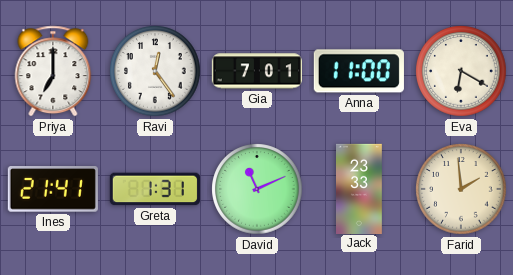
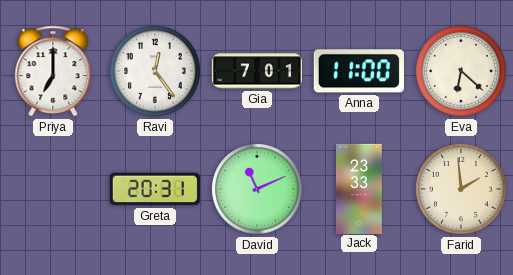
Eva: 6:20 -> 6:22
Ines: 21:41 -> none
Greta: 1:31 -> 20:31
